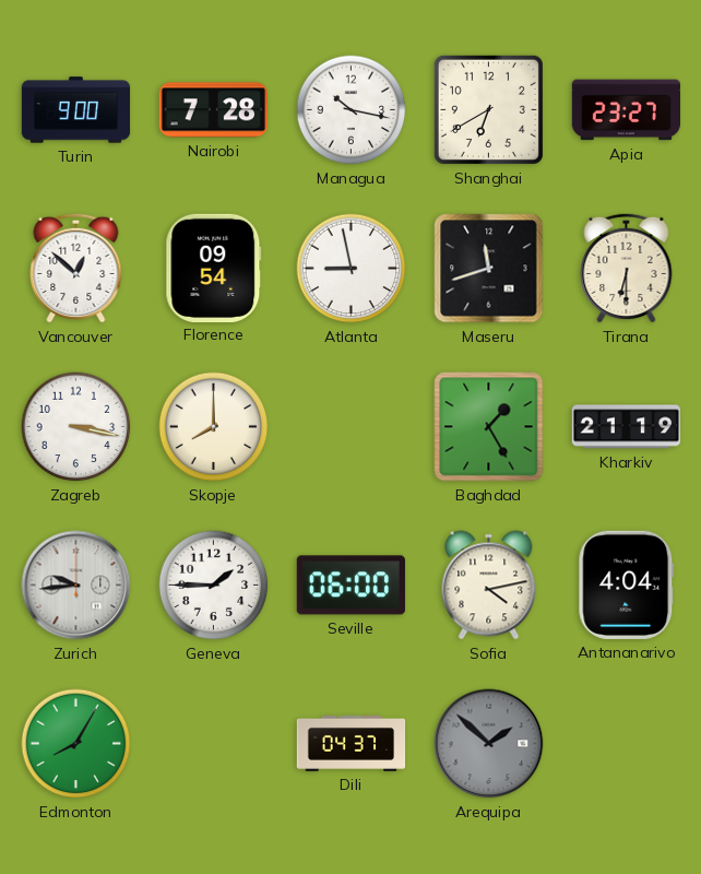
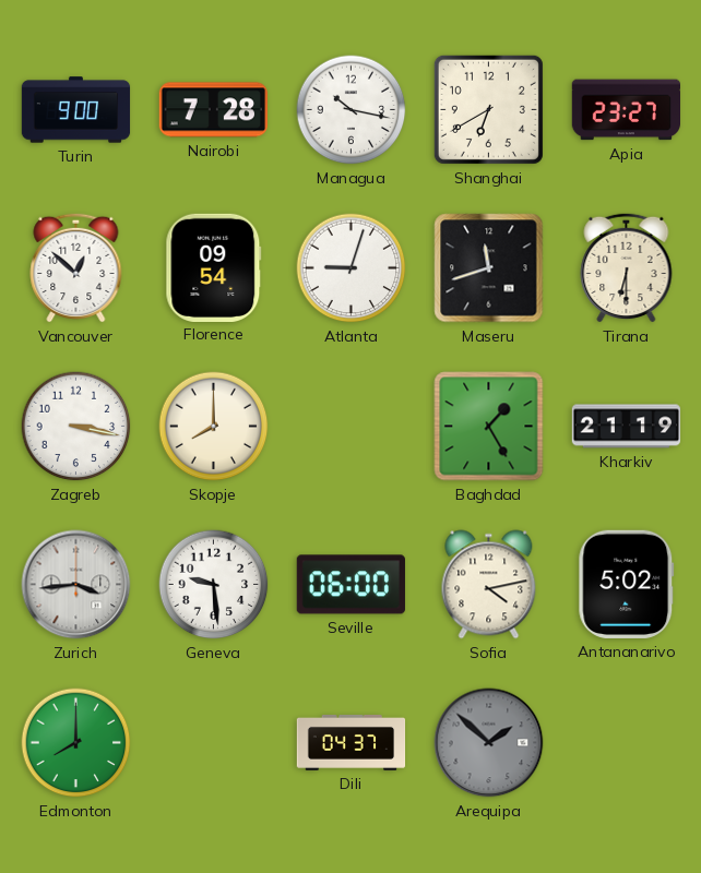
Atlanta: 8:58 -> 9:03
Zurich: 9:44 -> 3:44
Geneva: 1:45 -> 9:29
Antananarivo: 4:04 -> 5:02
Edmonton: 8:05 -> 8:00
